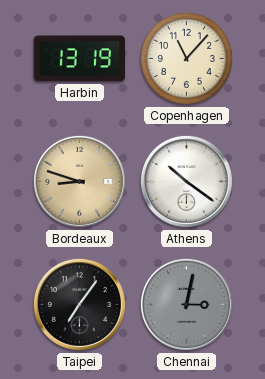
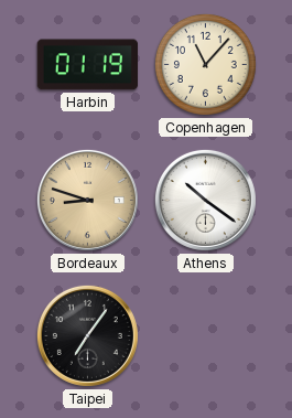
Harbin: 13:19 -> 01:19
Chennai: 3:02 -> none
